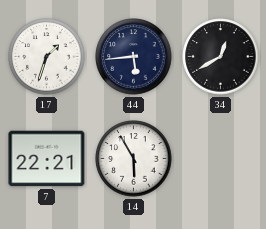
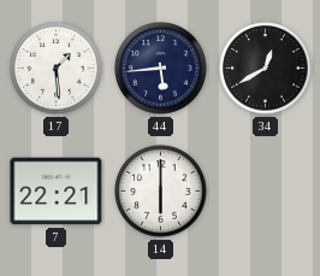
17: 1:33 -> 1:29
14: 5:55 -> 6:00
